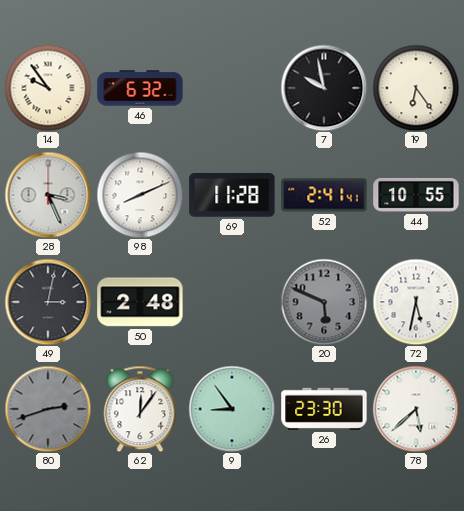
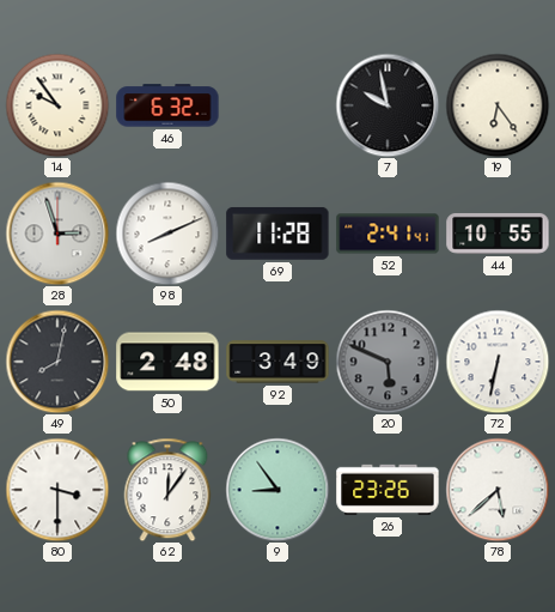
28: 3:26 -> 2:57
49: 3:02 -> 8:02
92: none -> 3:49
72: 5:32 -> 6:32
80: 2:42 -> 3:30
80 dial: grey -> white
26: 23:30 -> 23:26
